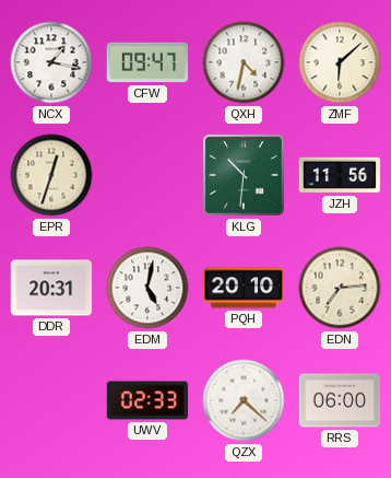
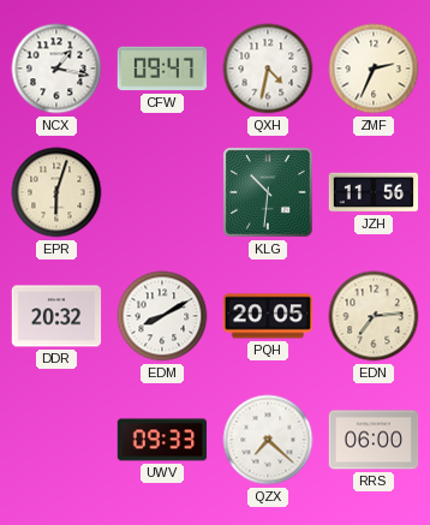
ZMF: 6:08 -> 2:34
EPR: 12:33 -> 6:03
DDR: 20:31 -> 20:32
EDM: 5:02 -> 8:10
PQH: 20:10 -> 20:05
UWV: 02:33 -> 09:33
